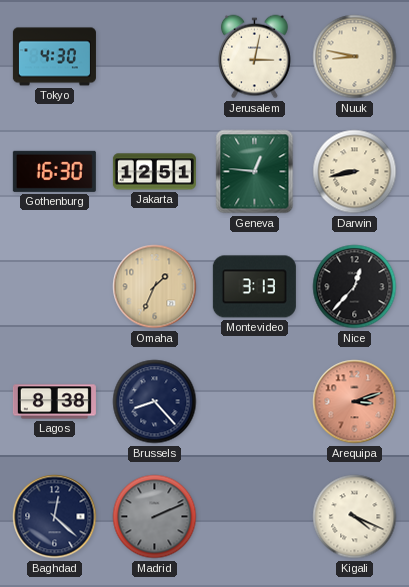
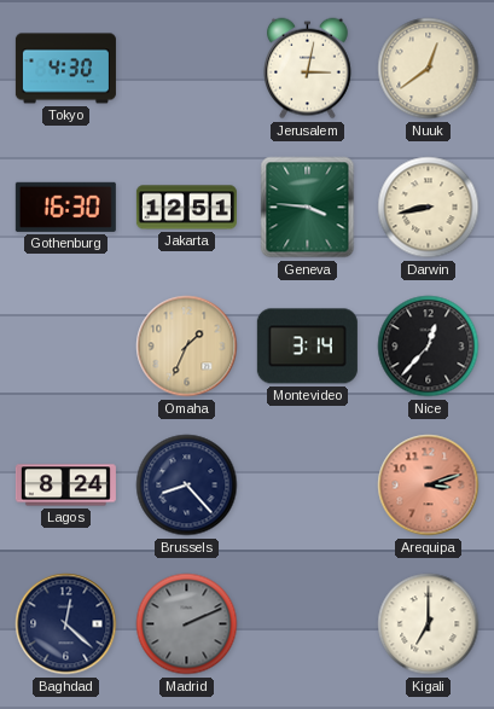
Nuuk: 8:47 -> 12:39
Geneva: 12:46 -> 3:46
Montevideo: 3:13 -> 3:14
Lagos: 8:38 -> 8:24
Kigali: 4:19 -> 7:00
